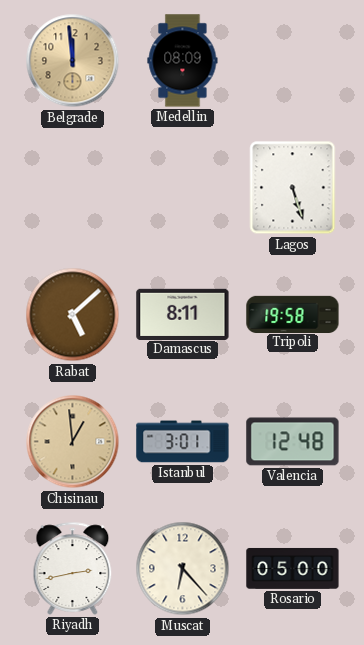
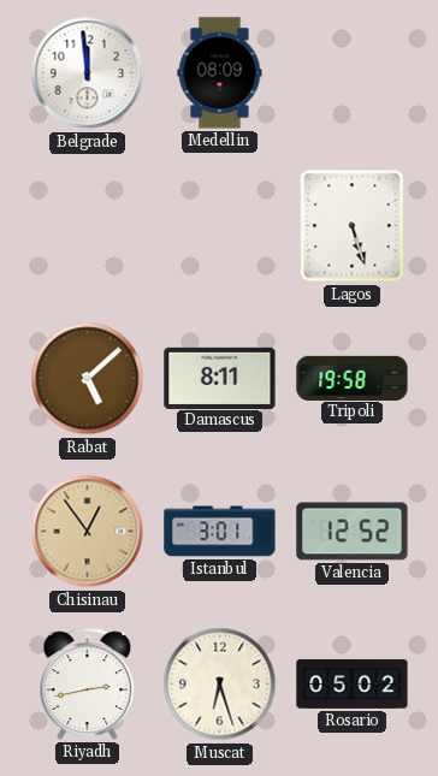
Belgrade dial: champagne -> white
Chisinau: 12:59 -> 12:54
Valencia: 12:48 -> 12:52
Muscat: 6:23 -> 6:27
Rosario: 05:00 -> 05:02
